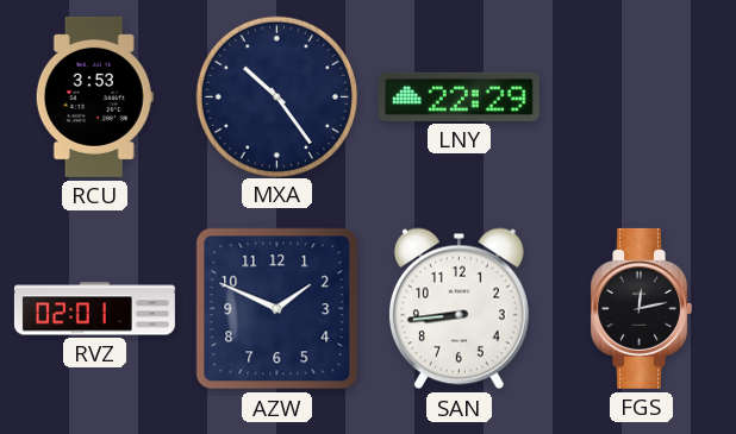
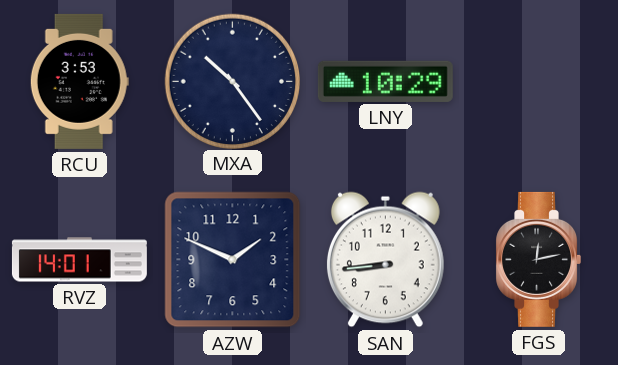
LNY: 22:29 -> 10:29
RVZ: 02:01 -> 14:01
